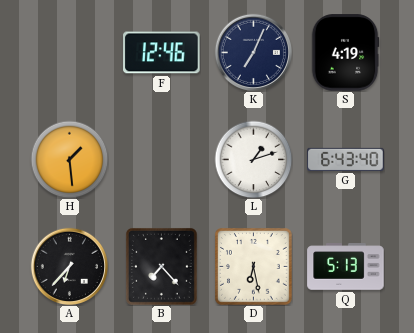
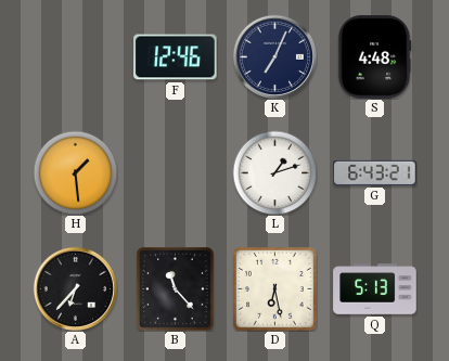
S: 4:19 -> 4:48
G: 6:43:40 -> 6:43:21
B: 7:23 -> 11:23
